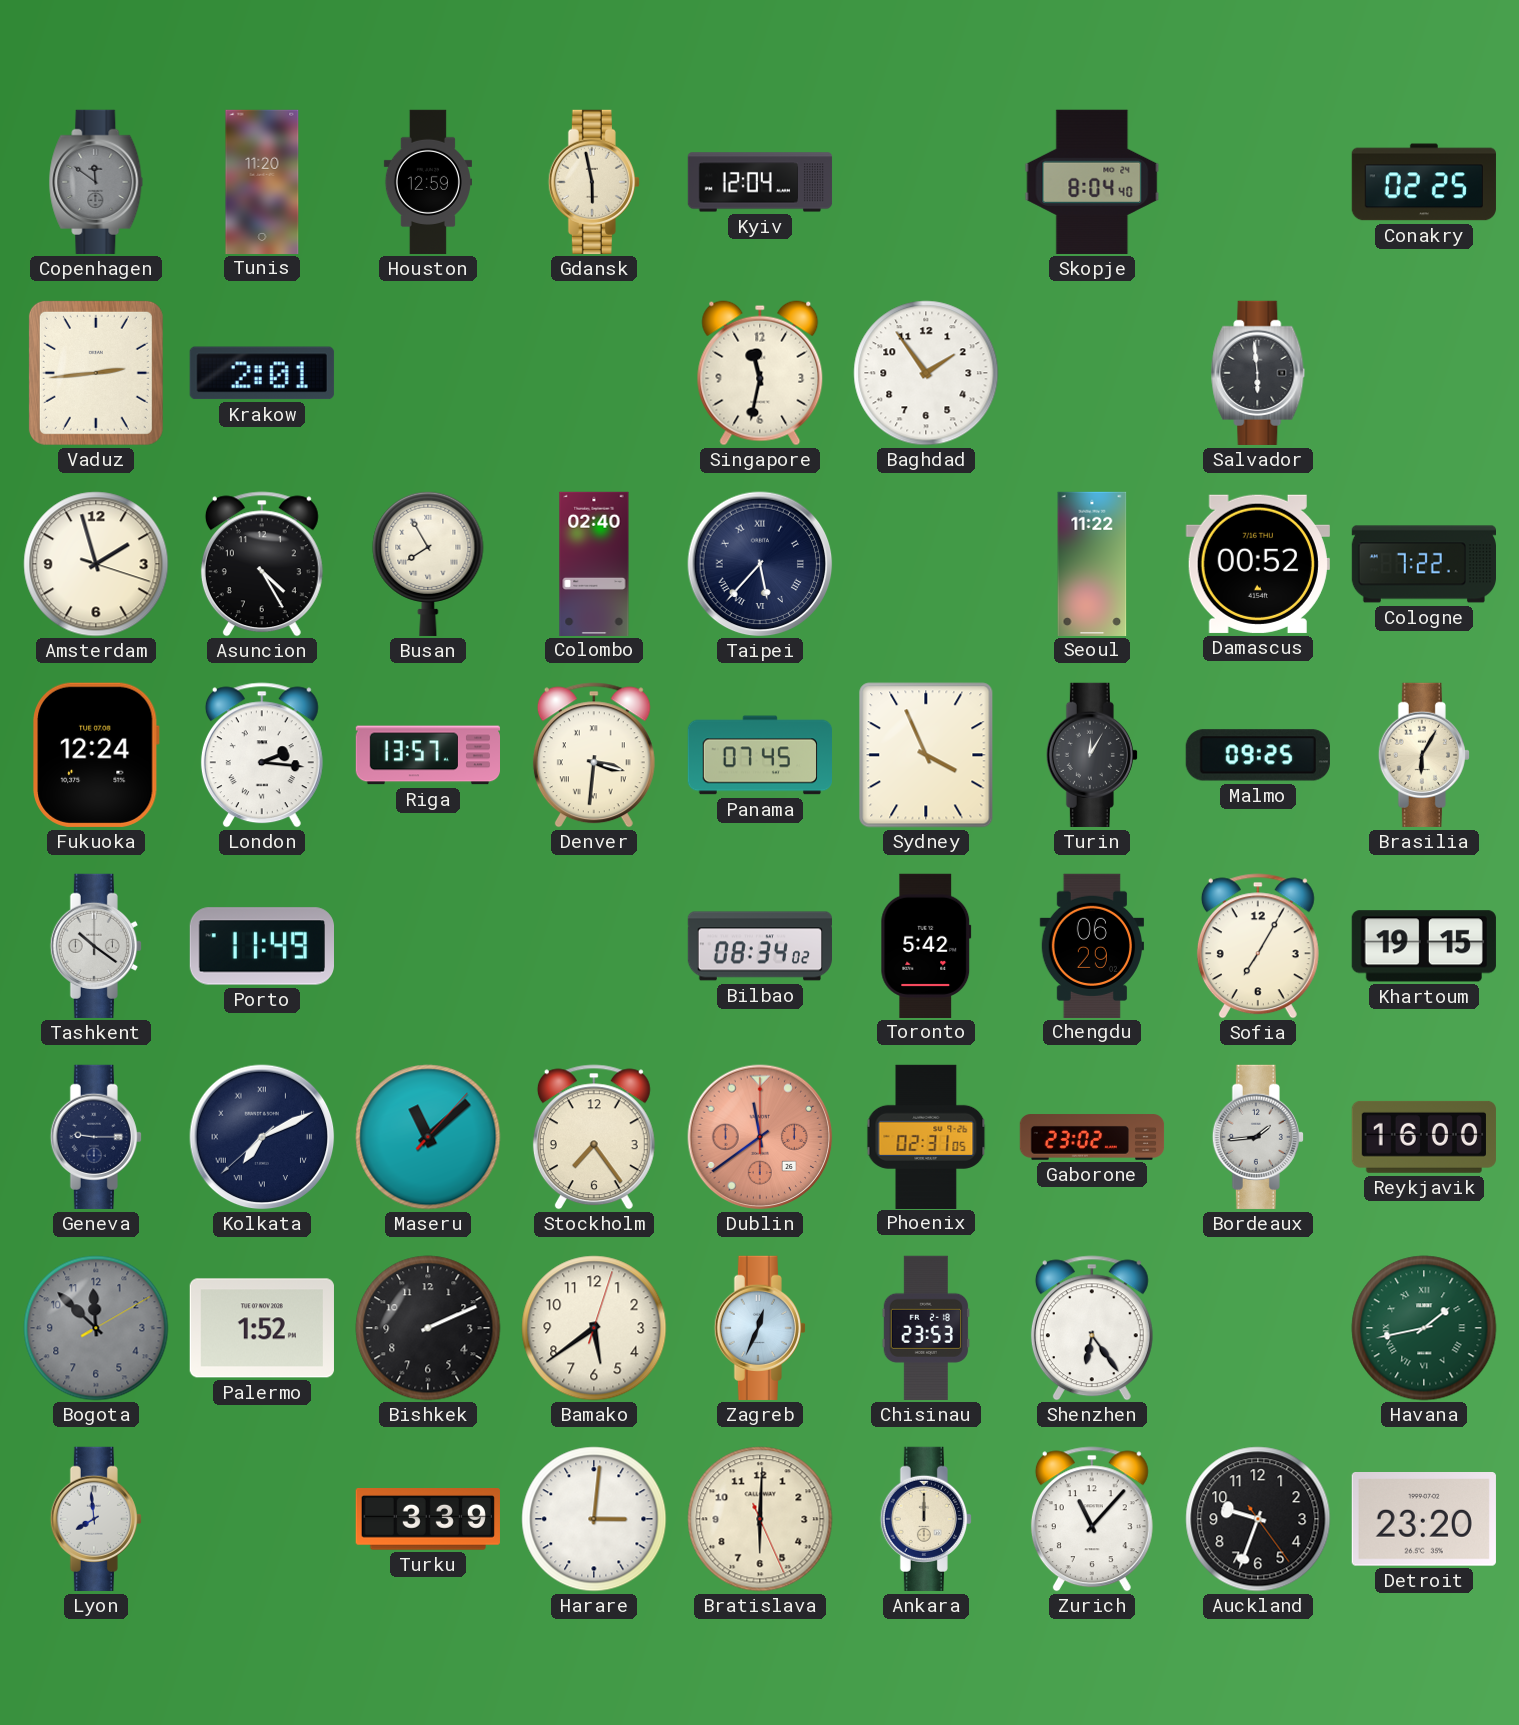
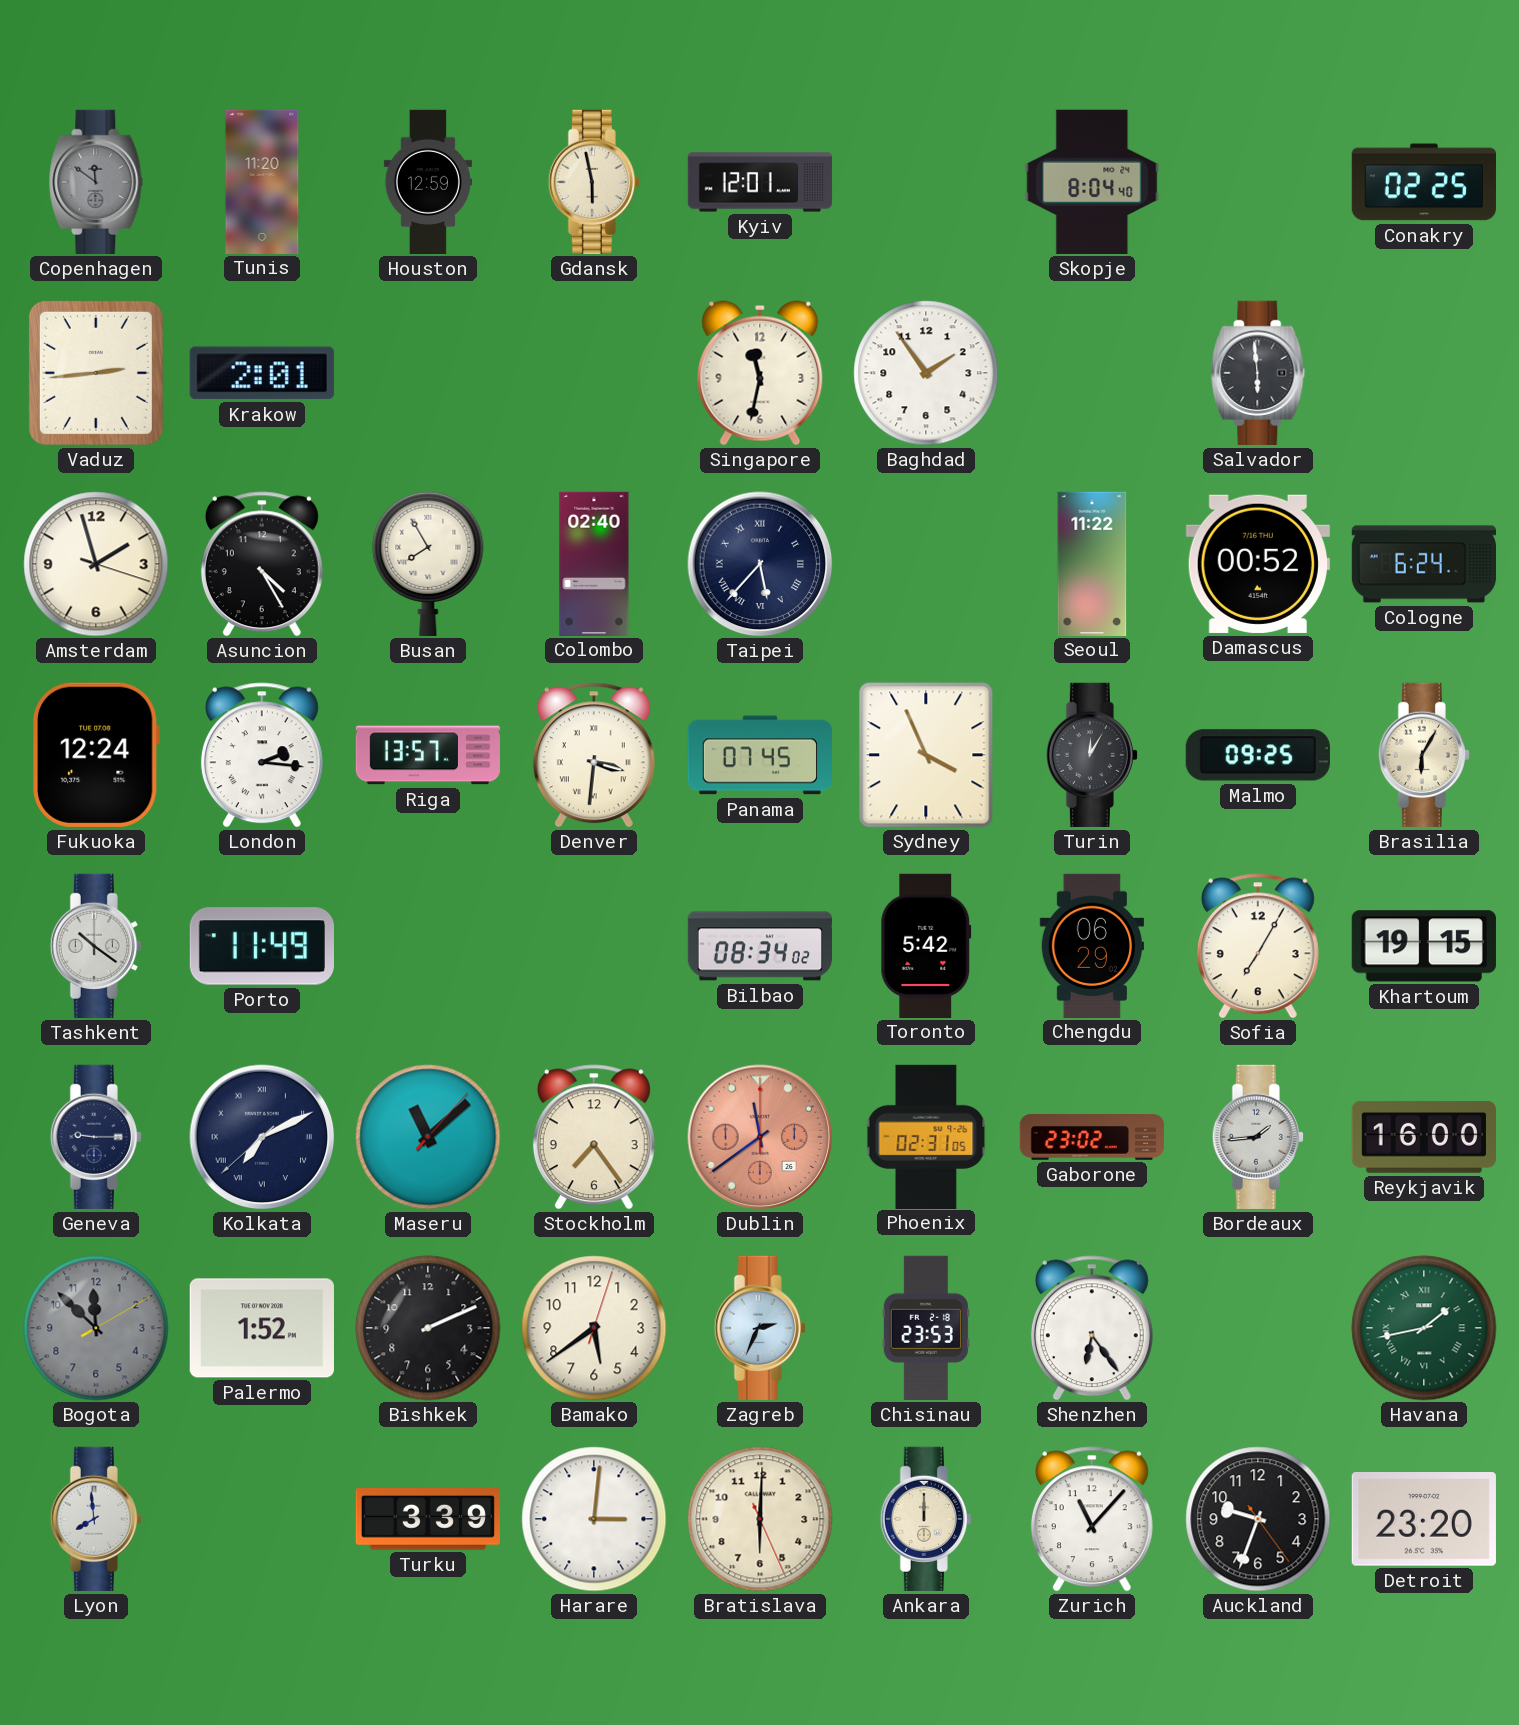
Kyiv: 12:04 -> 12:01
Cologne: 7:22 -> 6:24
Zagreb: 12:34 -> 2:34
